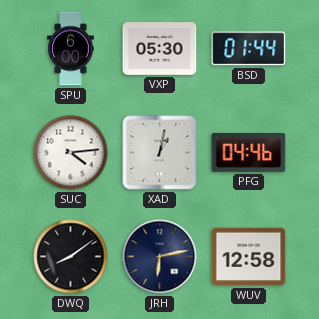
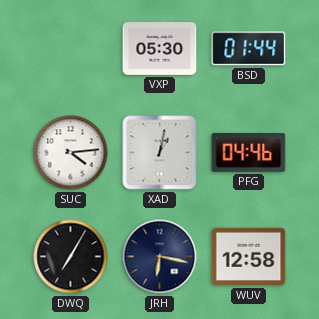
SPU: 6:00 -> none
DWQ: 8:09 -> 7:05
JRH: 6:13 -> 6:17
